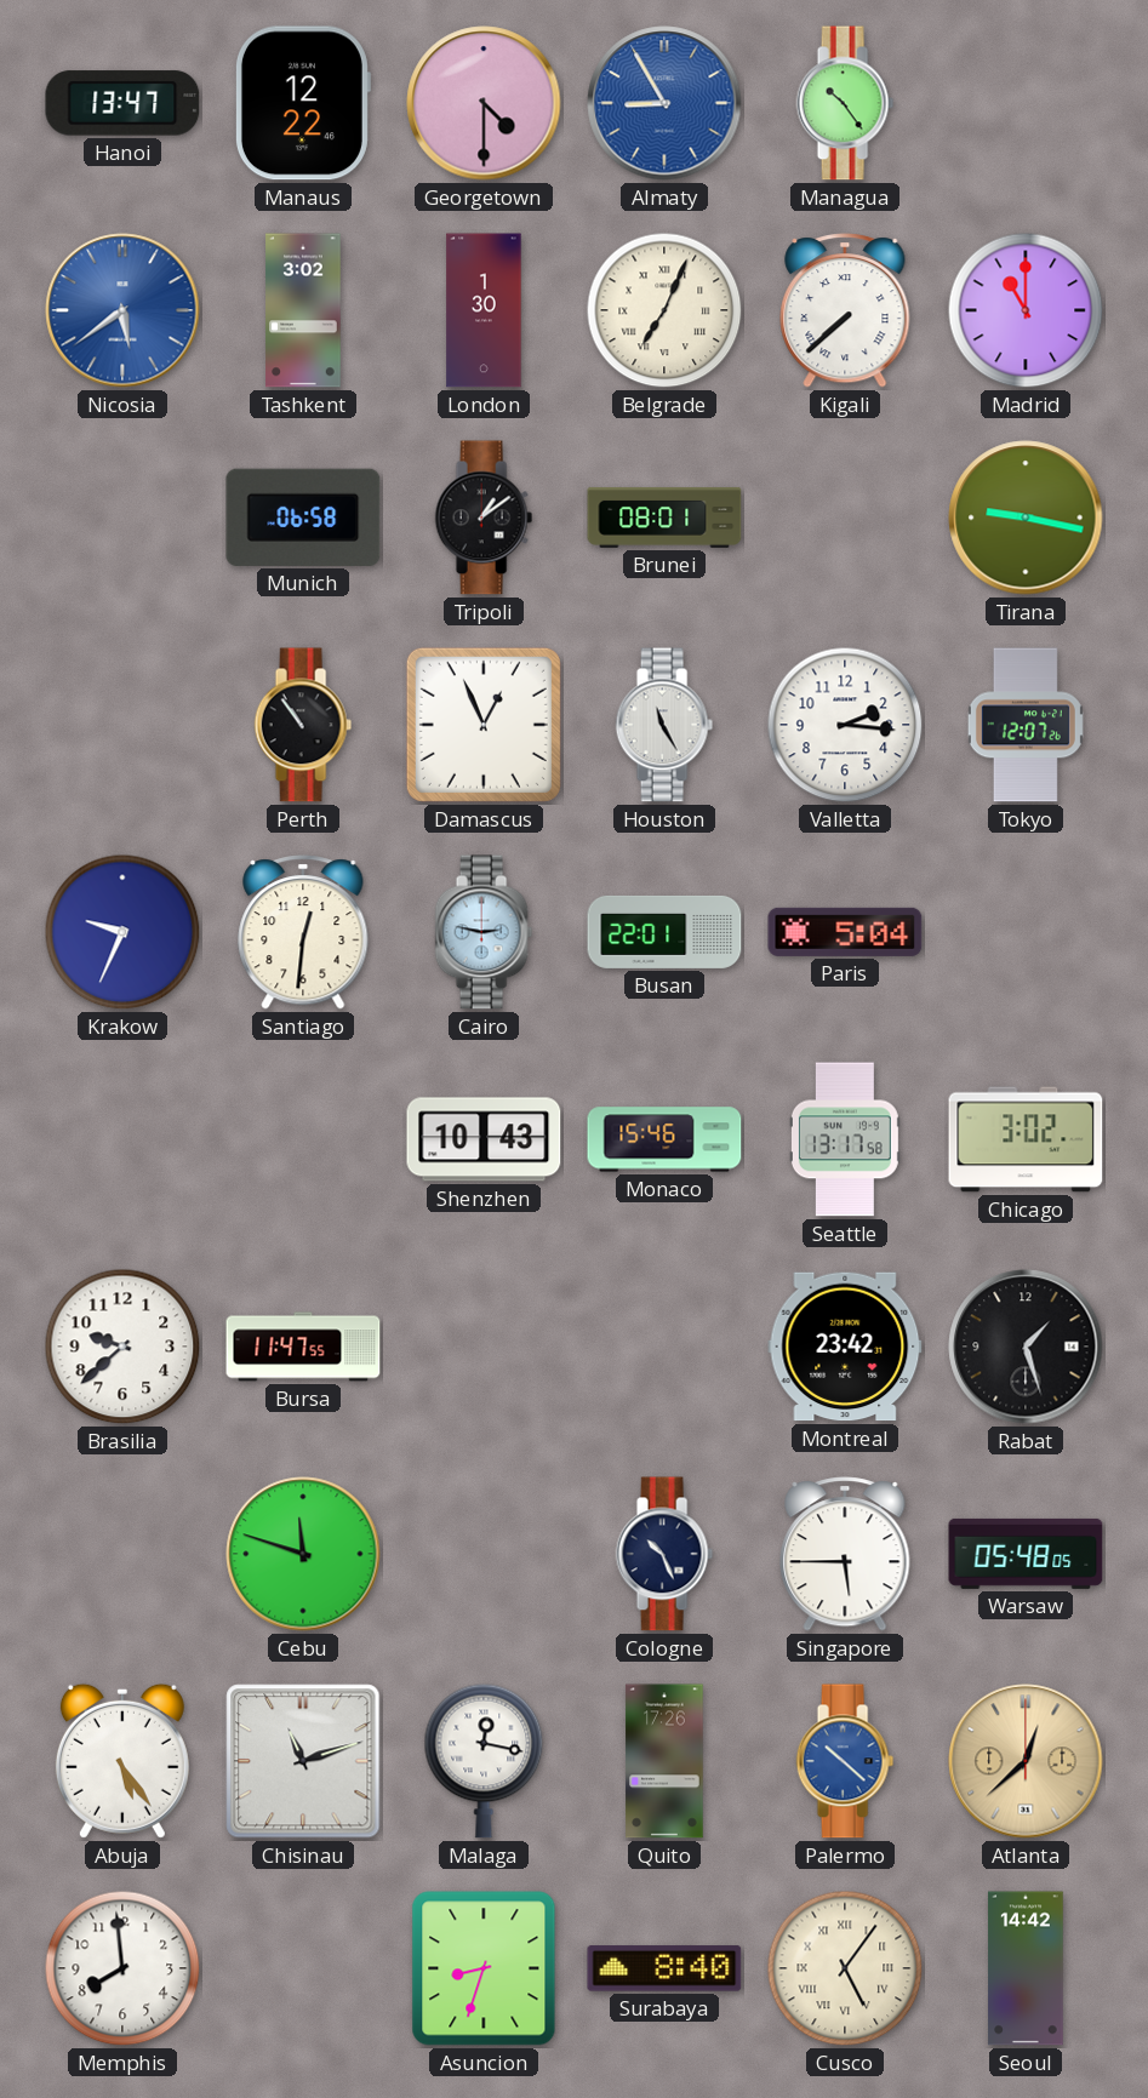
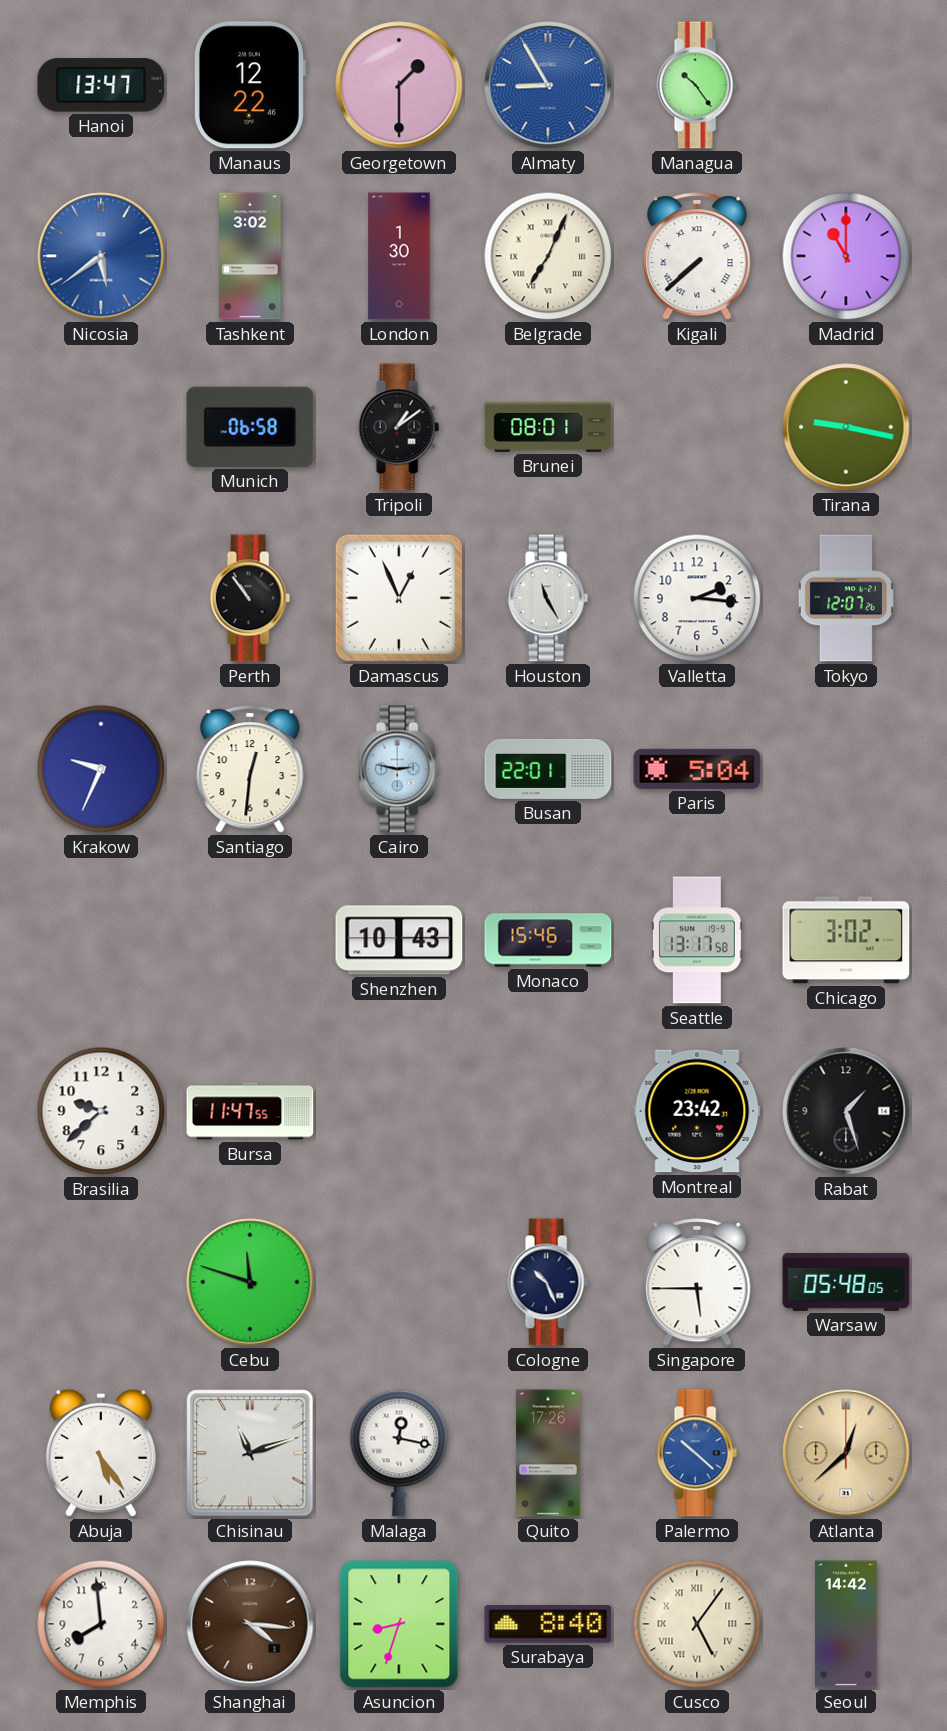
Georgetown: 4:30 -> 1:30
Shanghai: none -> 4:16
